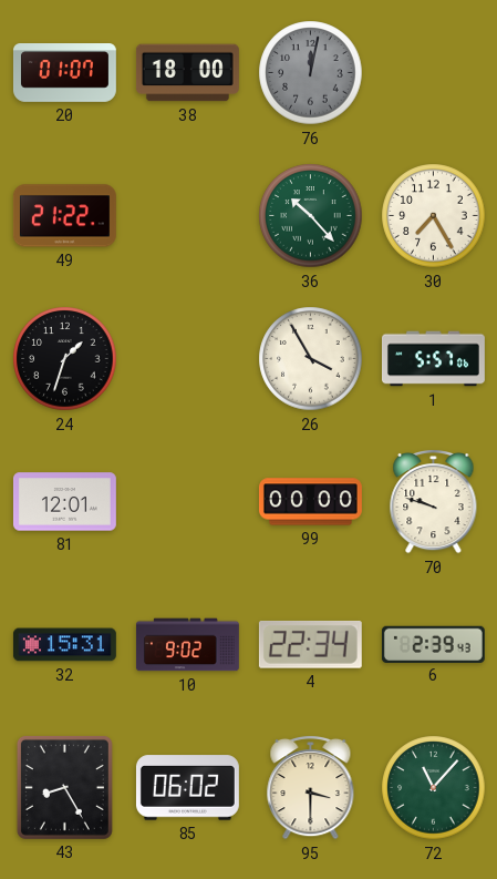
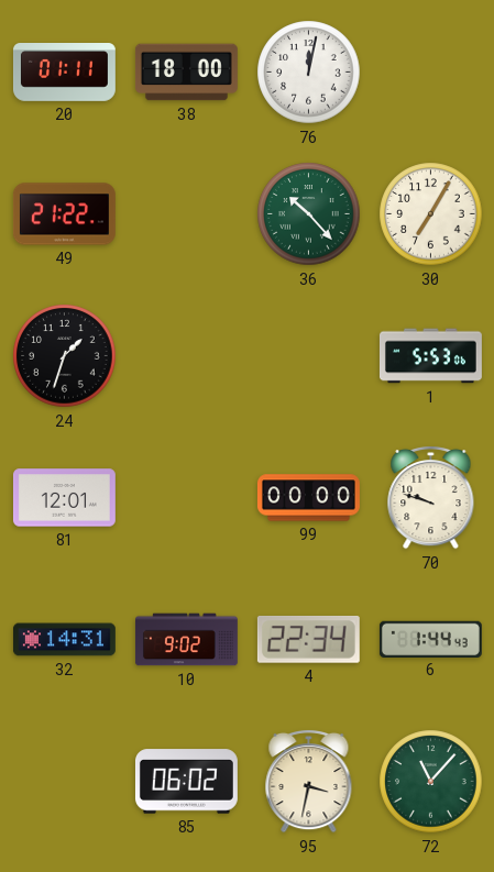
20: 01:07 -> 01:11
76 dial: grey -> white
30: 7:25 -> 7:05
26: 3:55 -> none
1: 5:57 -> 5:53
32: 15:31 -> 14:31
6: 2:39 -> 1:44
43: 8:25 -> none
95: 3:30 -> 3:32
